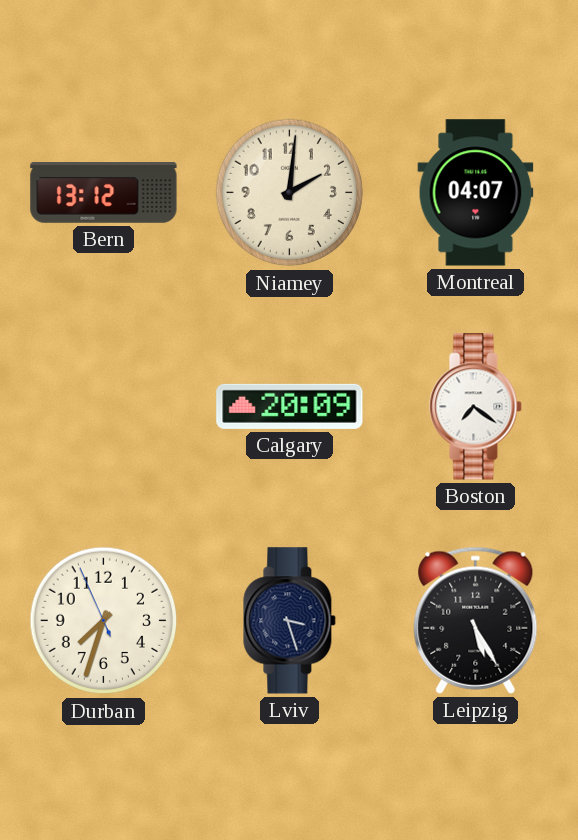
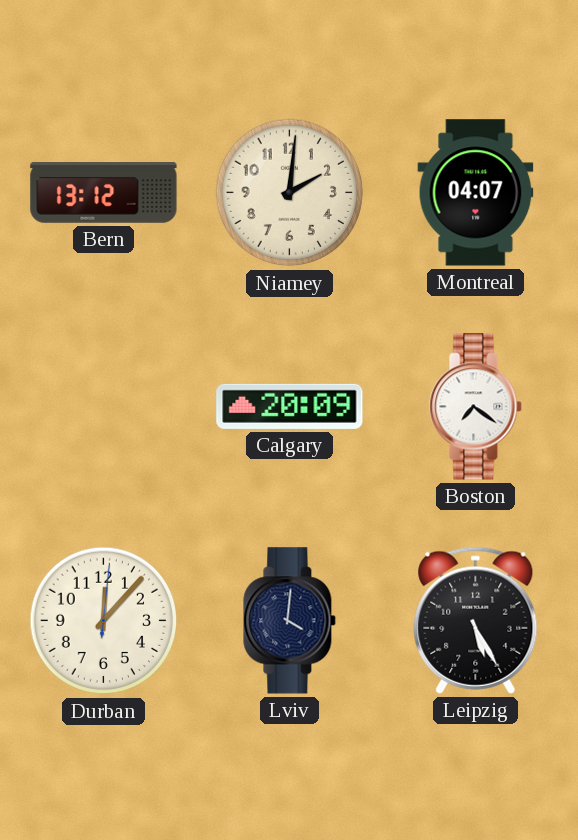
Durban: 7:32 -> 12:07
Lviv: 3:27 -> 4:01
